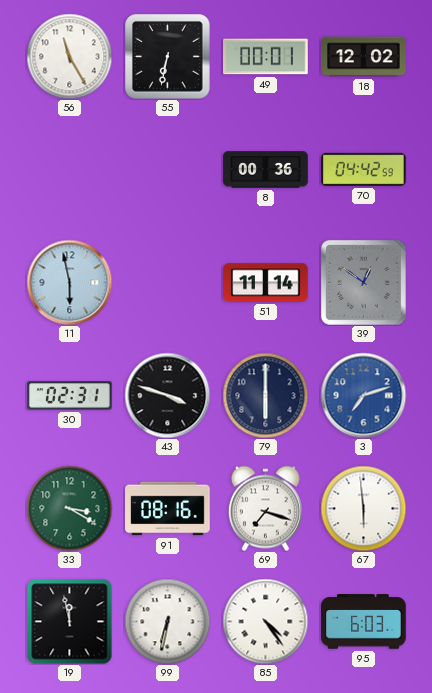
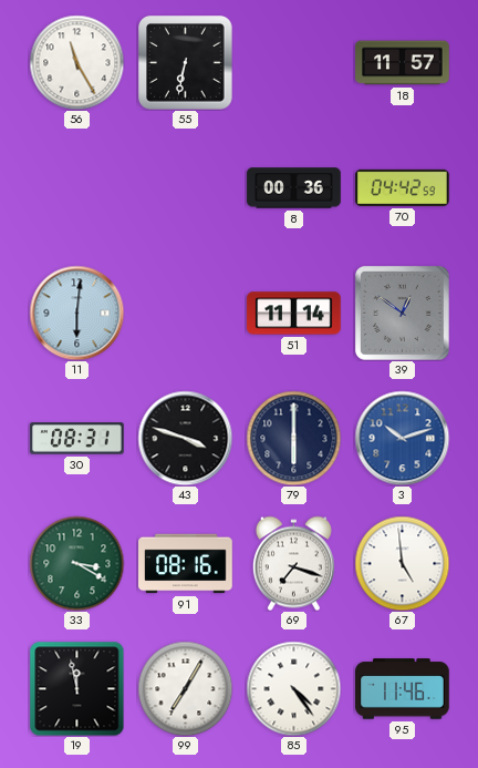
49: 00:01 -> none
18: 12:02 -> 11:57
11: 5:58 -> 6:01
30: 02:31 -> 08:31
3: 7:12 -> 10:12
67: 5:59 -> 4:59
99: 6:32 -> 7:05
95: 6:03 -> 11:46
